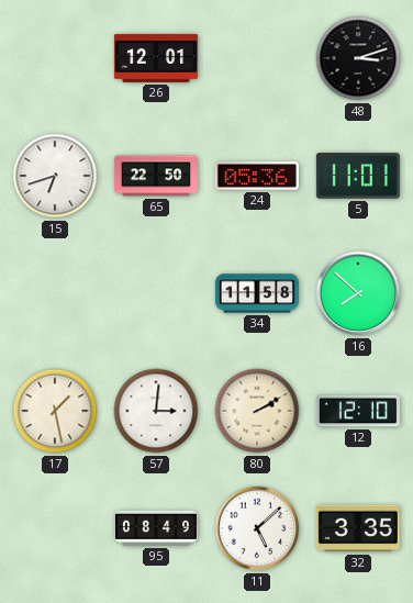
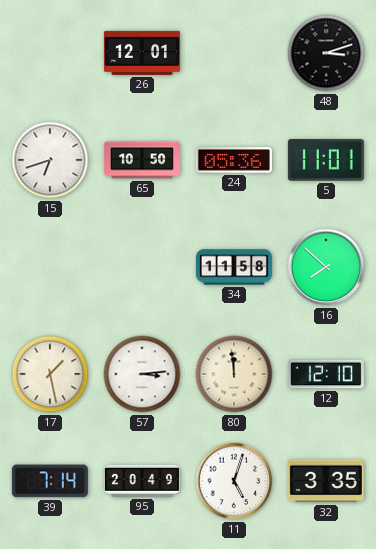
65: 22:50 -> 10:50
57: 3:01 -> 3:14
80: 2:10 -> 11:59
39: none -> 7:14
95: 08:49 -> 20:49
11: 5:08 -> 5:03
